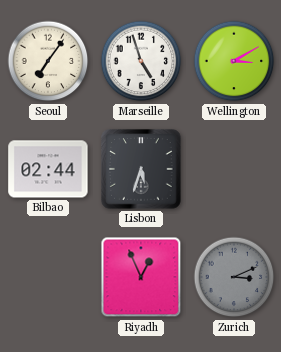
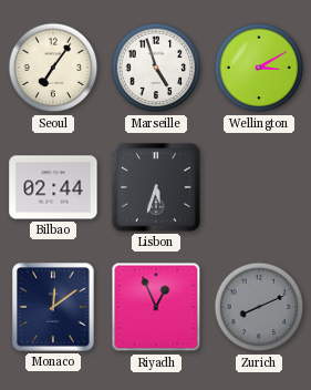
Monaco: none -> 12:09
Zurich: 3:11 -> 8:11
